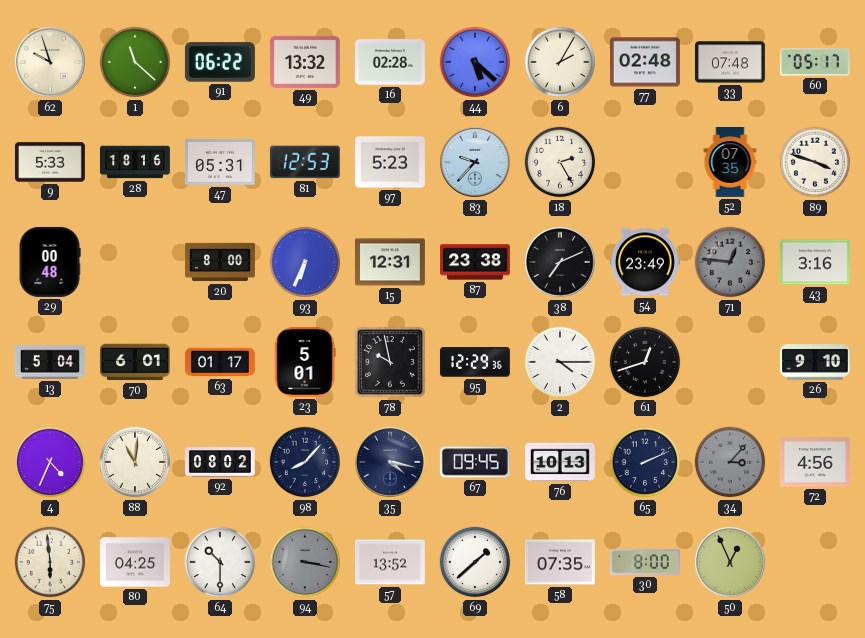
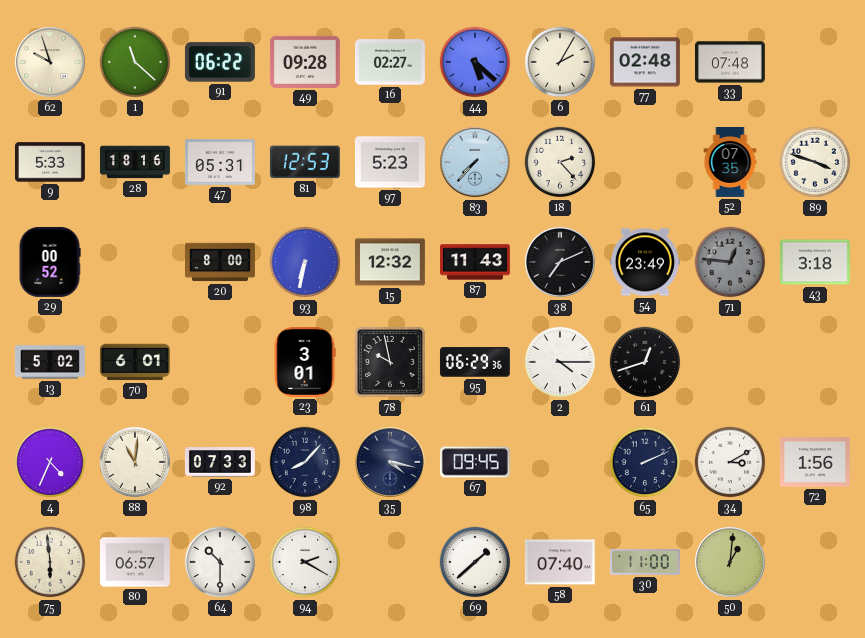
49: 13:32 -> 09:28
16: 02:28 -> 02:27
60: 05:17 -> none
83: 9:37 -> 7:37
18: 2:25 -> 2:23
29: 00:48 -> 00:52
93: 6:34 -> 6:32
15: 12:31 -> 12:32
87: 23:38 -> 11:43
43: 3:16 -> 3:18
13: 5:04 -> 5:02
63: 01:17 -> none
23: 5:01 -> 3:01
95: 12:29 -> 06:29
26: 9:10 -> none
92: 08:02 -> 07:33
76: 10:13 -> none
34: 3:07 -> 3:10
34 dial: grey -> white
72: 4:56 -> 1:56
80: 04:25 -> 06:57
94: 3:17 -> 2:20
94 dial: grey -> white
57: 13:52 -> none
58: 07:35 -> 07:40
30: 8:00 -> 11:00
50: 12:56 -> 1:01
